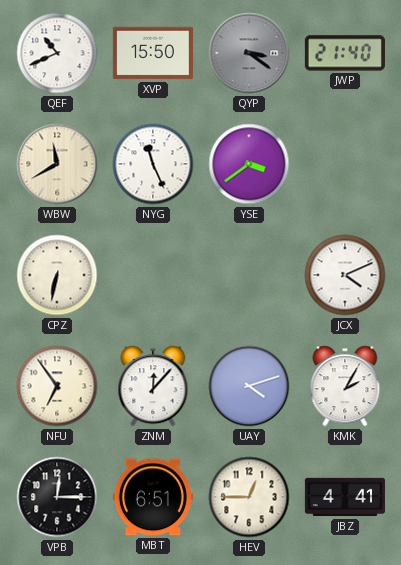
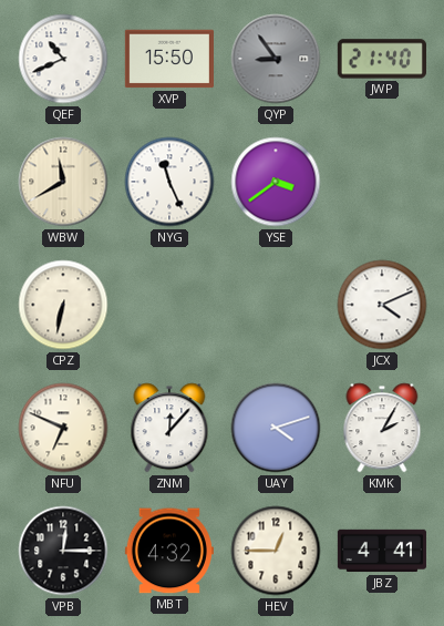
QYP: 3:21 -> 8:54
NFU: 6:54 -> 6:49
MBT: 6:51 -> 4:32
